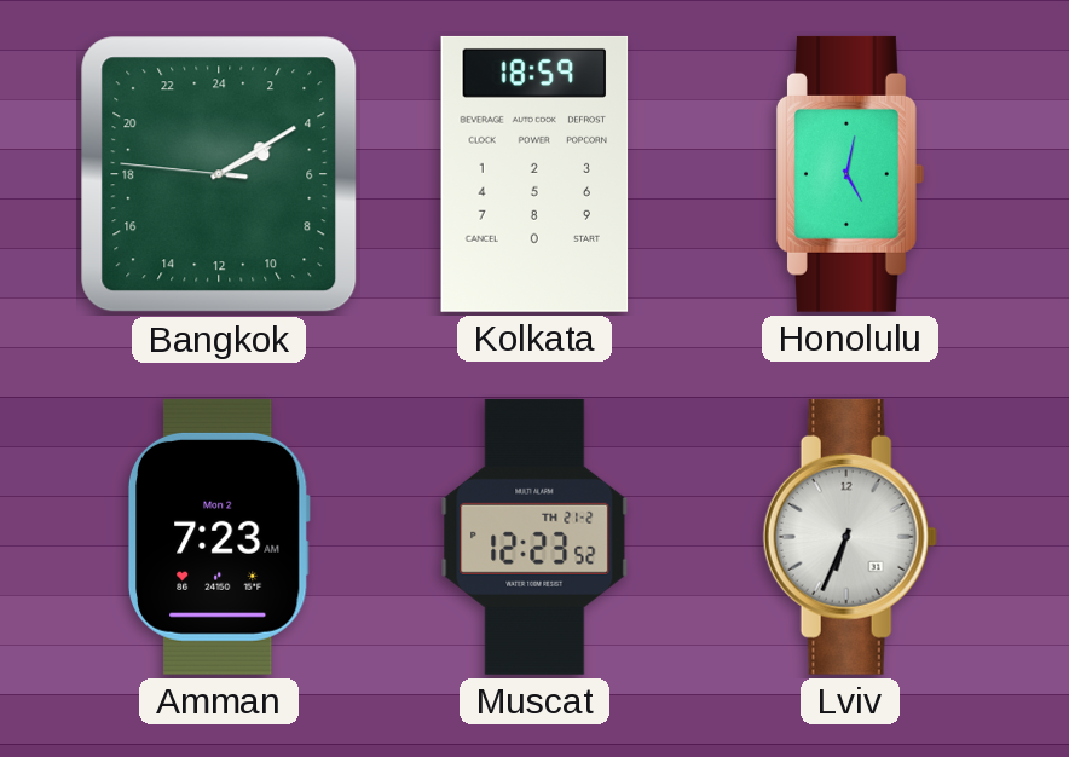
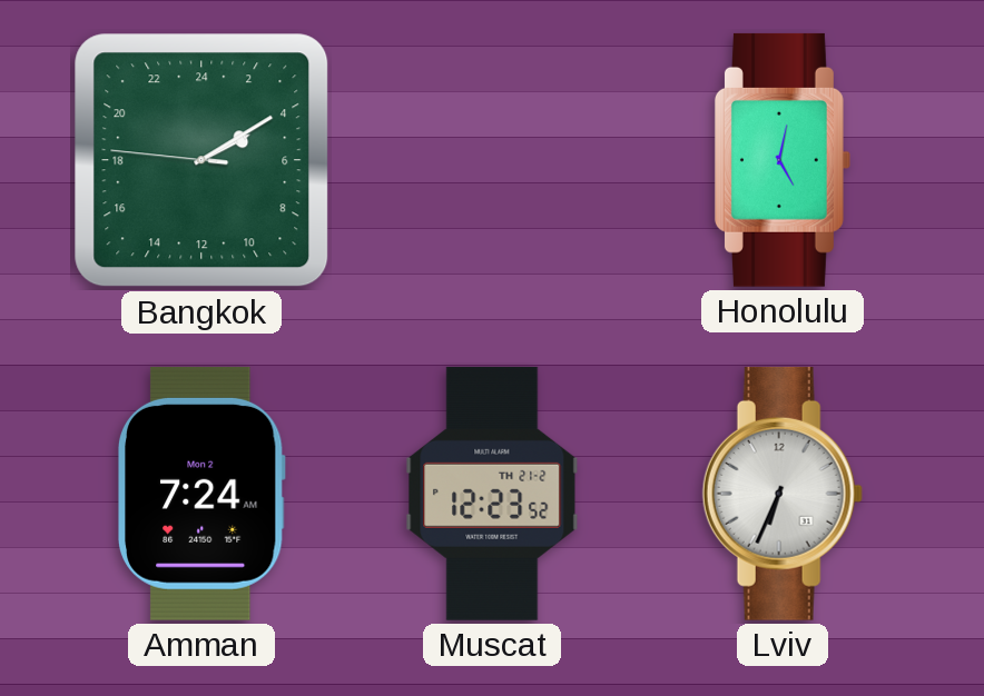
Kolkata: 18:59 -> none
Amman: 7:23 -> 7:24
